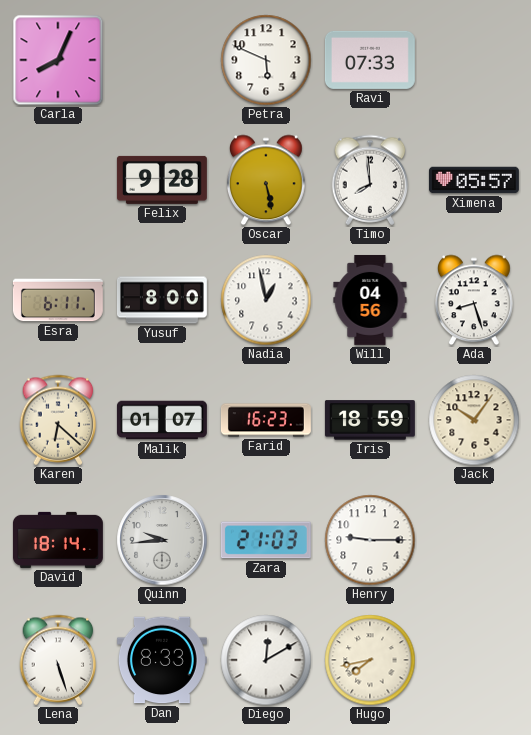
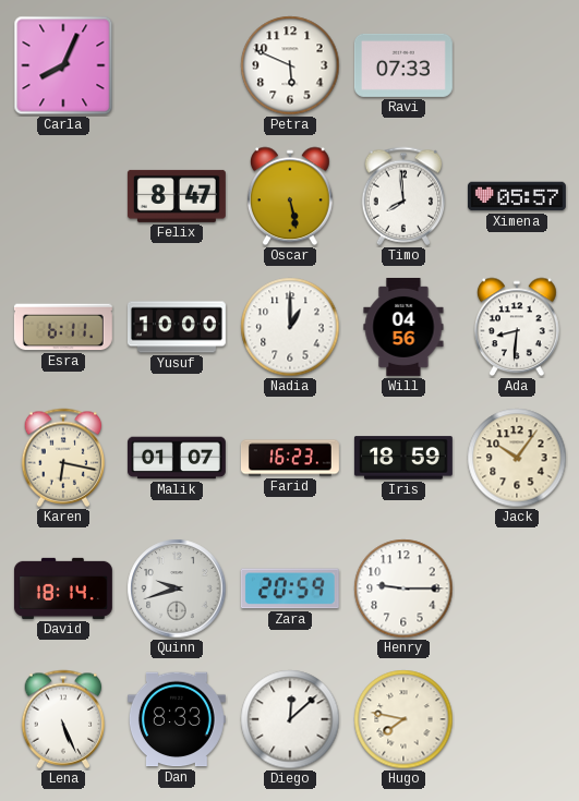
Felix: 9:28 -> 8:47
Yusuf: 8:00 -> 10:00
Nadia: 12:58 -> 1:00
Ada: 8:27 -> 8:31
Karen: 6:22 -> 6:17
Quinn: 9:44 -> 9:42
Zara: 21:03 -> 20:59
Lena: 5:27 -> 5:26
Diego: 12:10 -> 12:08
Hugo: 7:43 -> 7:47
